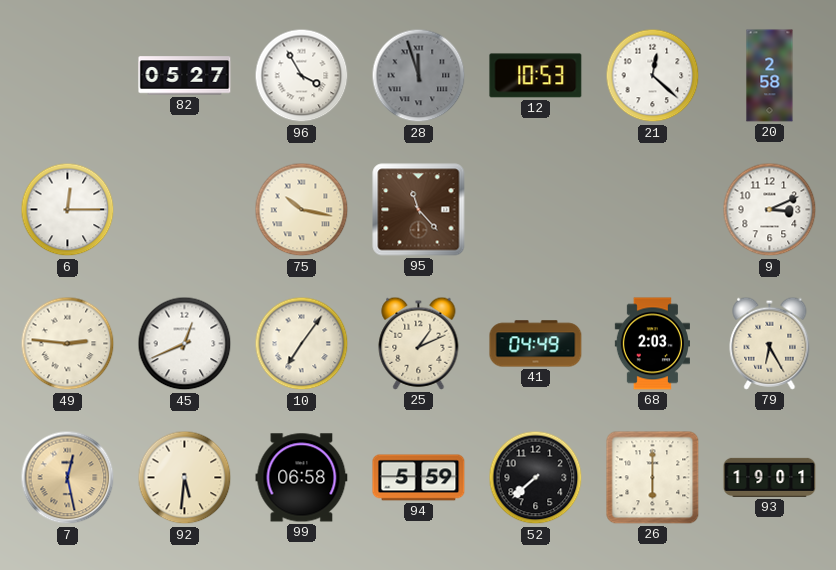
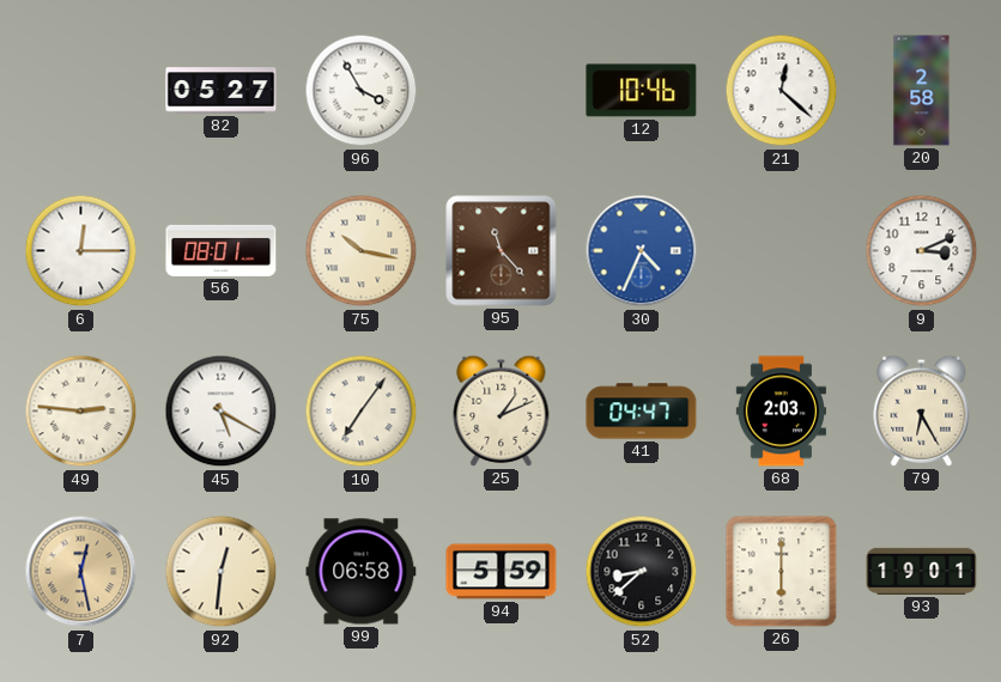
28: 11:57 -> none
12: 10:53 -> 10:46
56: none -> 08:01
30: none -> 4:34
45: 12:41 -> 5:20
41: 04:49 -> 04:47
92: 5:31 -> 12:31
52: 7:38 -> 8:38
